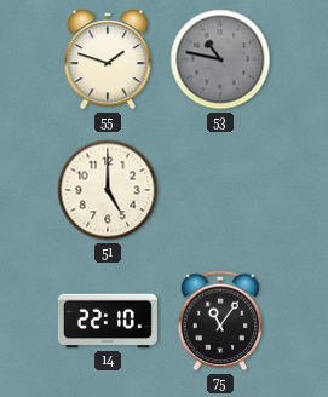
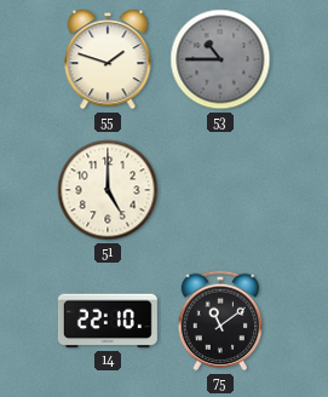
53: 10:47 -> 10:45
75: 11:06 -> 11:09
